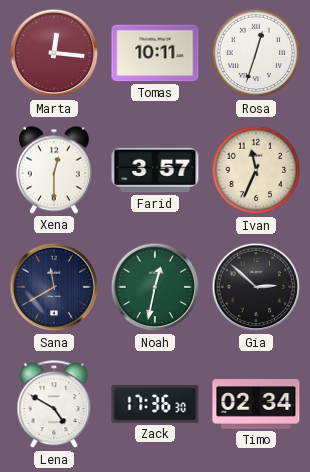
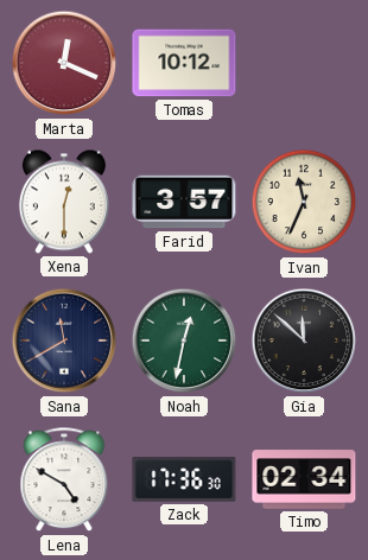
Marta: 12:16 -> 12:19
Tomas: 10:11 -> 10:12
Rosa: 12:33 -> none
Gia: 2:52 -> 11:52
